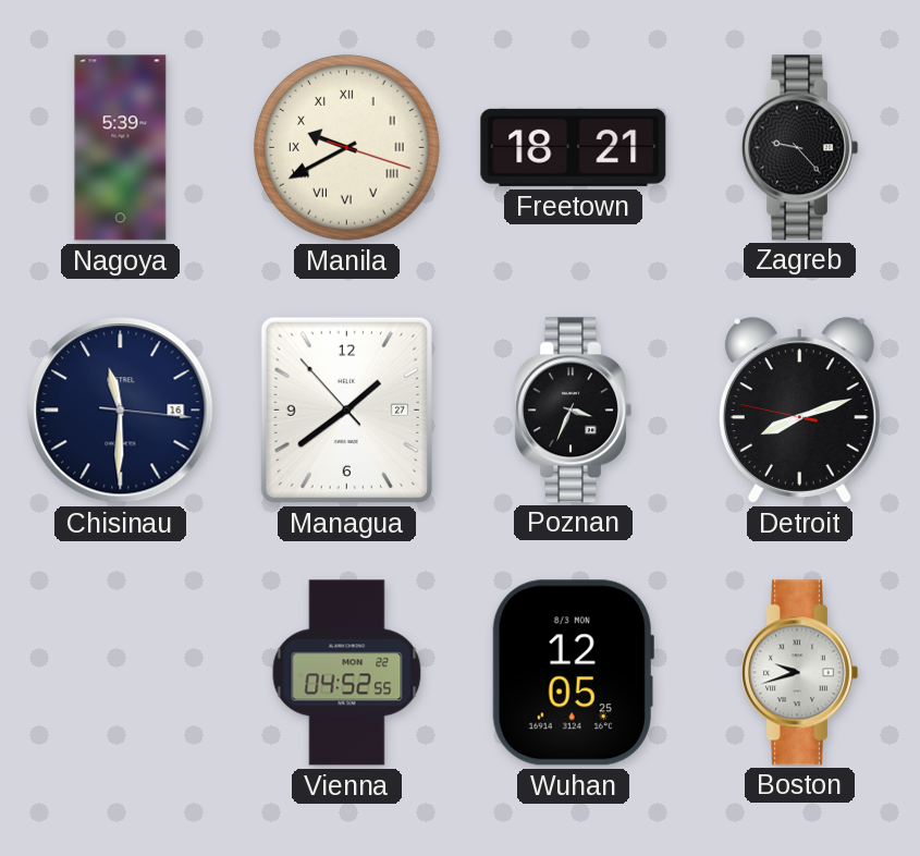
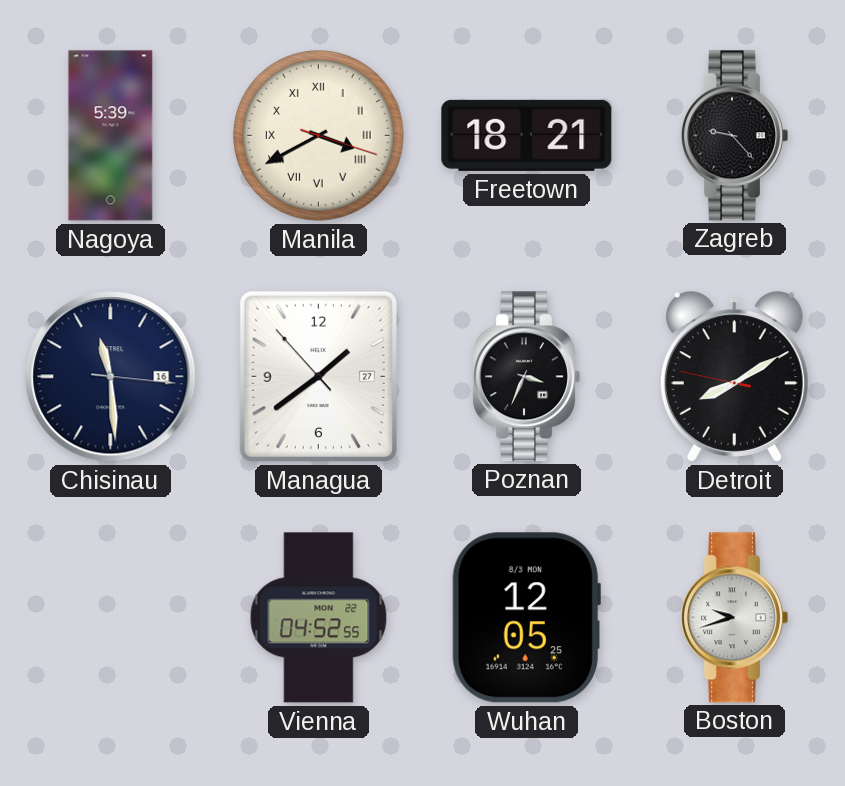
Manila: 9:40 -> 3:40
Chisinau: 11:30 -> 11:29
Detroit: 8:11 -> 8:09
